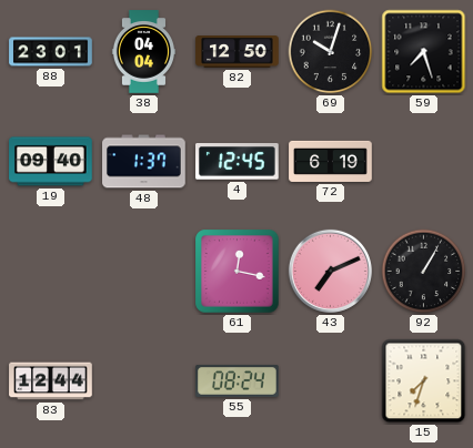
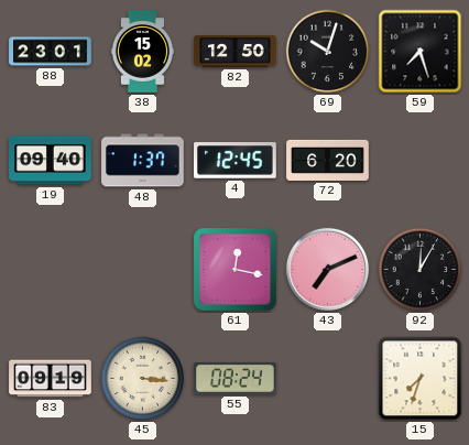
38: 04:04 -> 15:02
72: 6:19 -> 6:20
92: 1:05 -> 12:05
83: 12:44 -> 09:19
45: none -> 3:16
